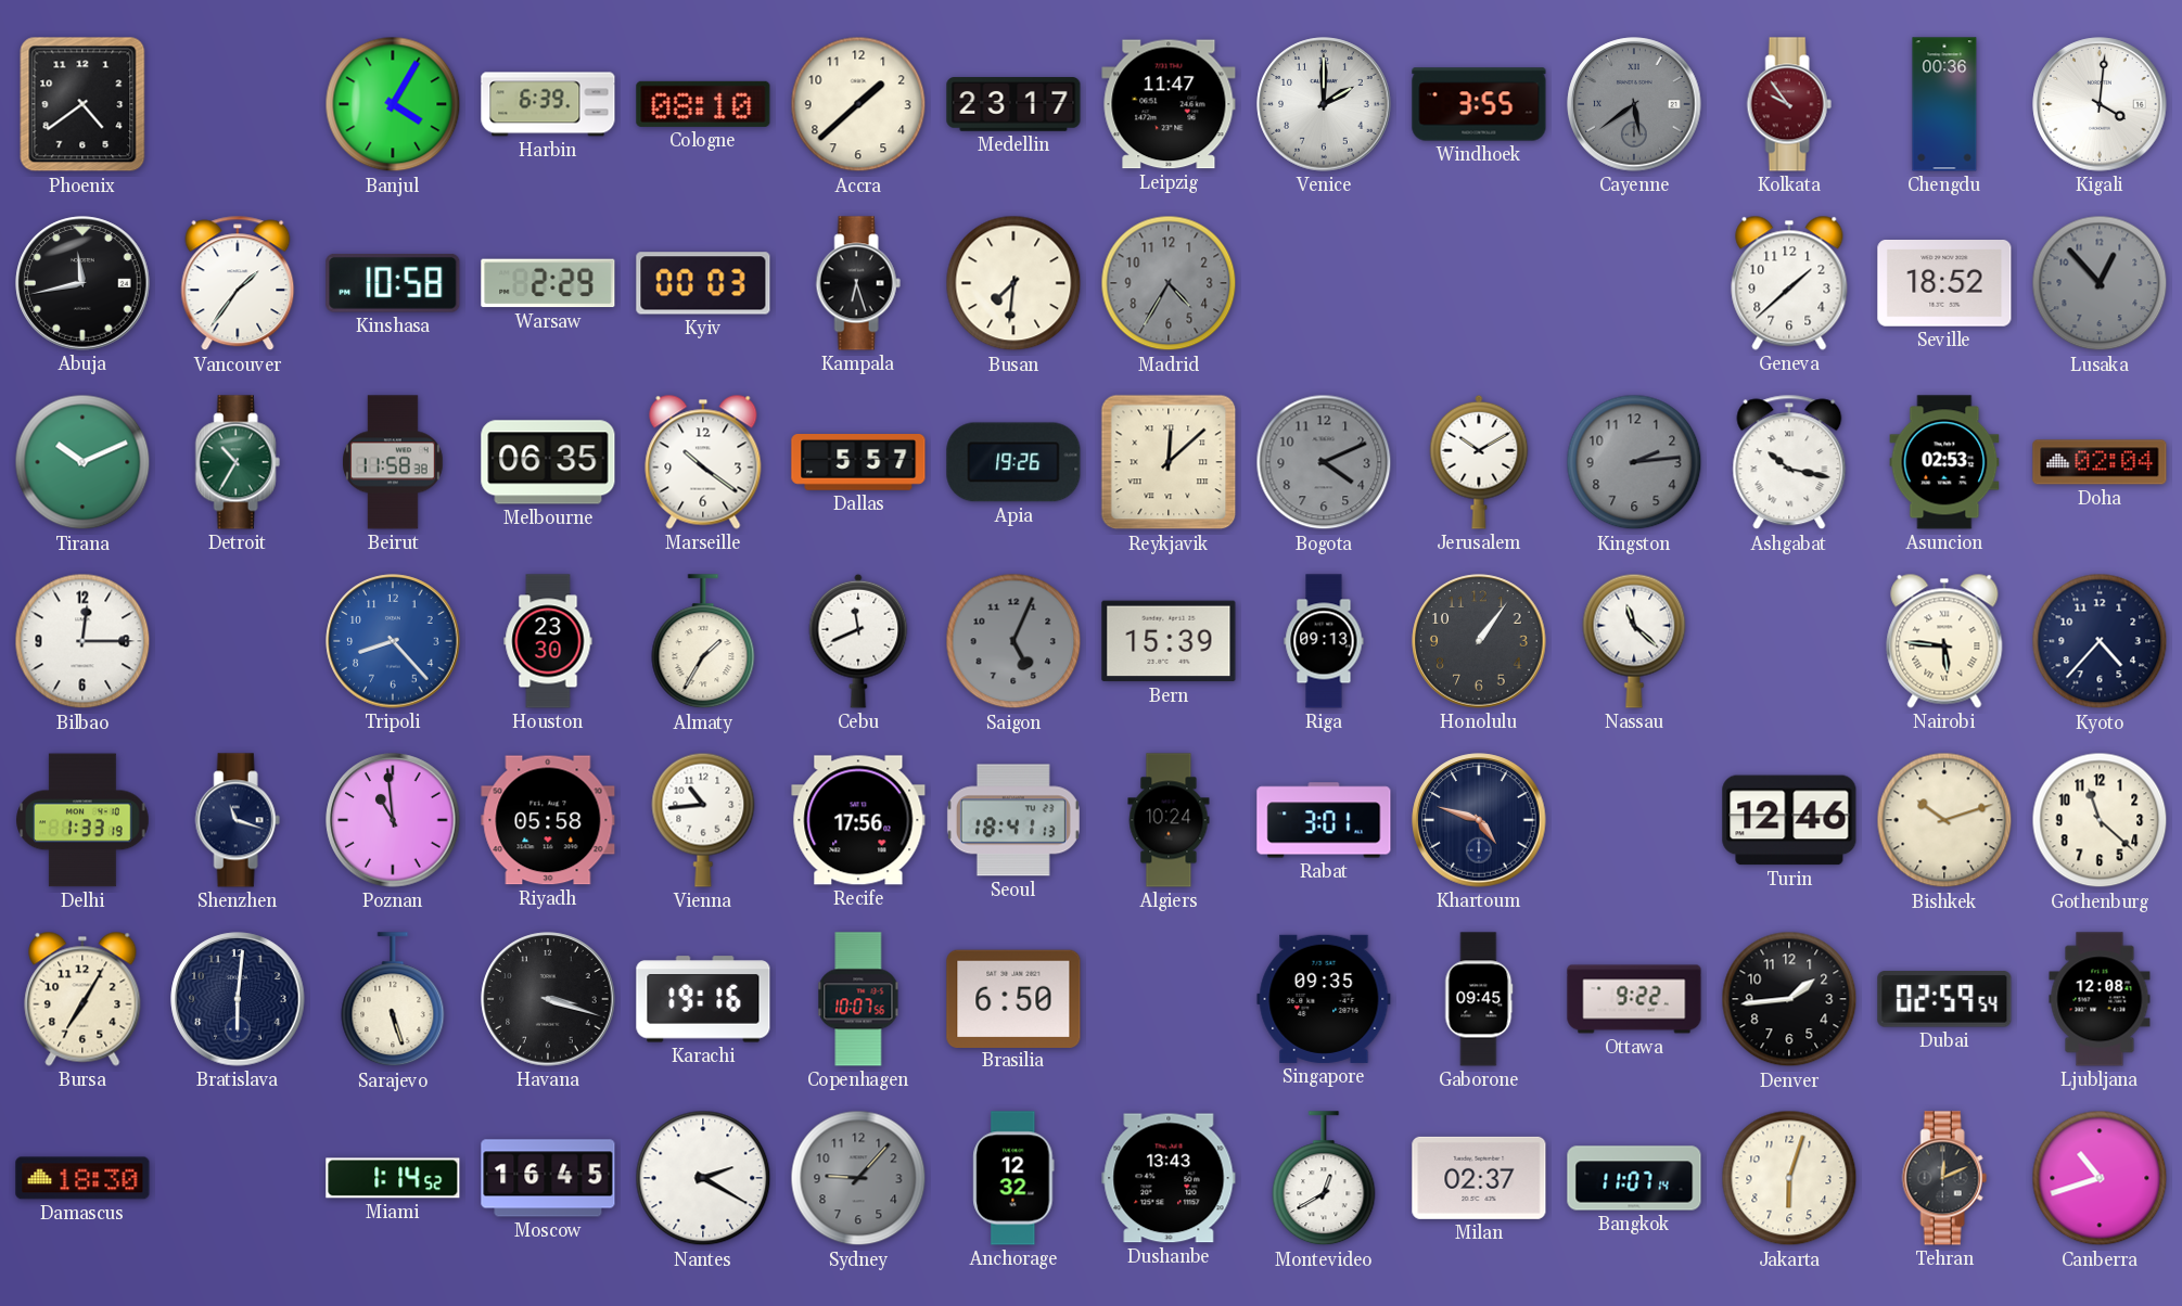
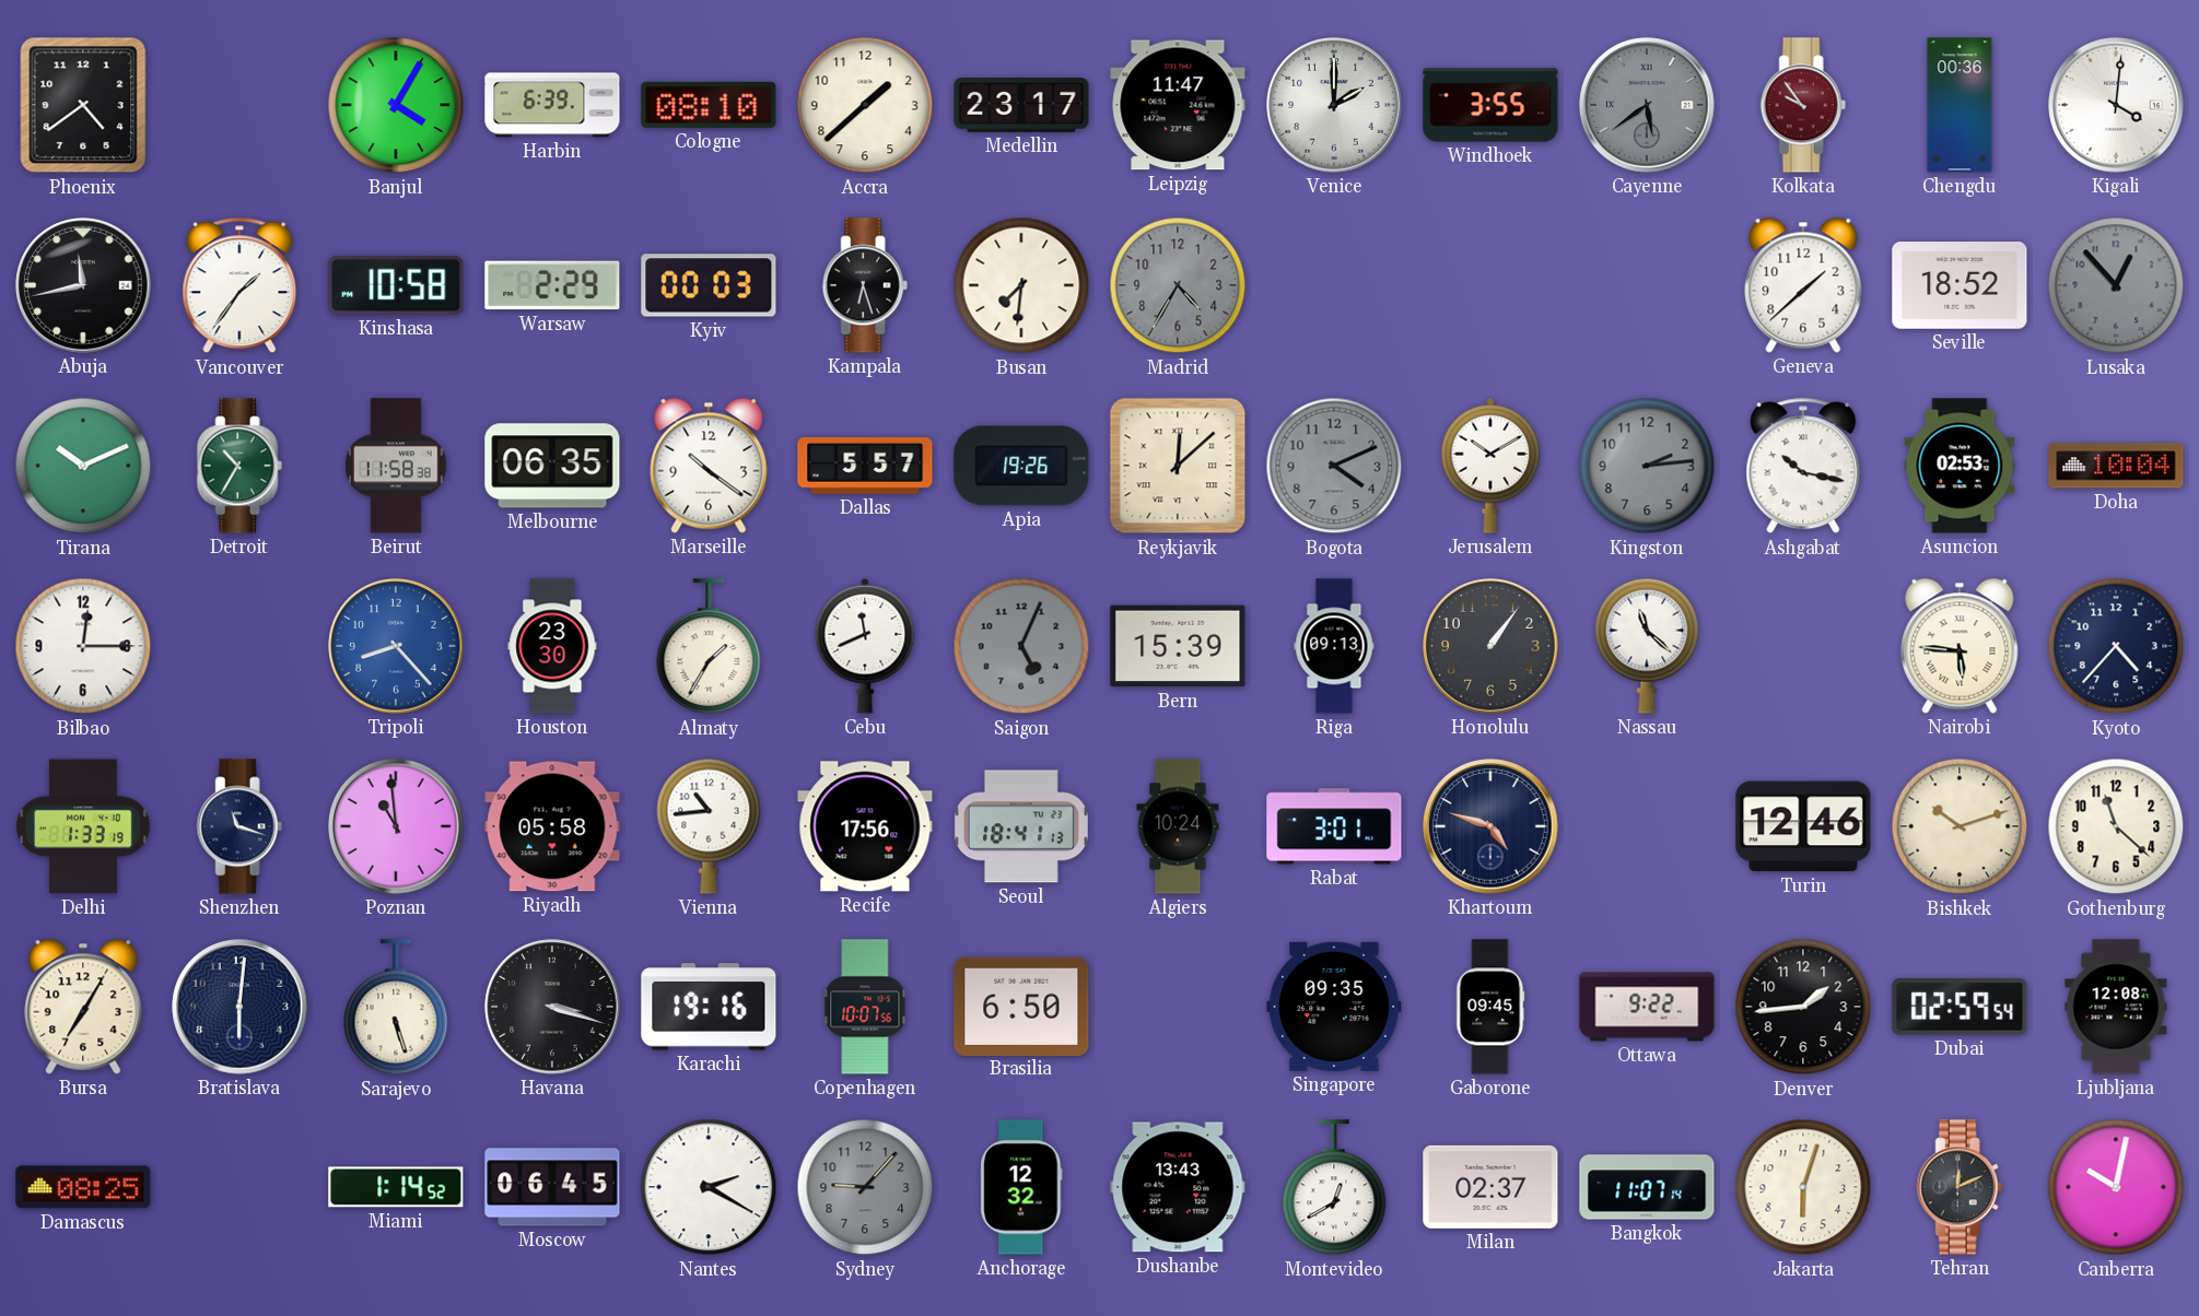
Doha: 02:04 -> 10:04
Damascus: 18:30 -> 08:25
Moscow: 16:45 -> 06:45
Canberra: 10:42 -> 10:02
